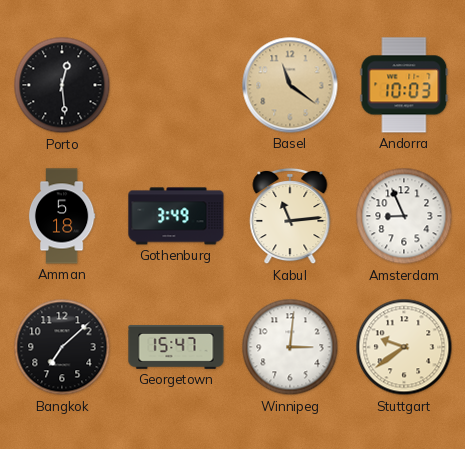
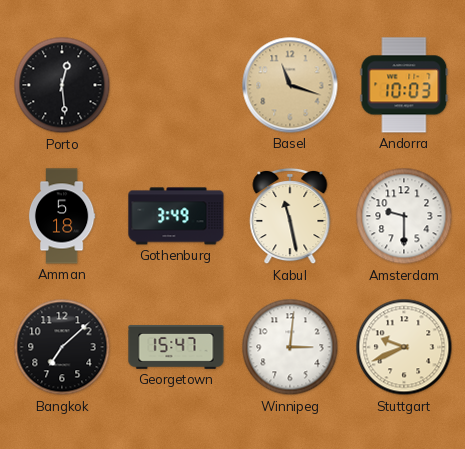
Basel: 11:21 -> 11:18
Kabul: 11:14 -> 11:28
Amsterdam: 8:56 -> 9:30
Stuttgart: 9:39 -> 9:41
